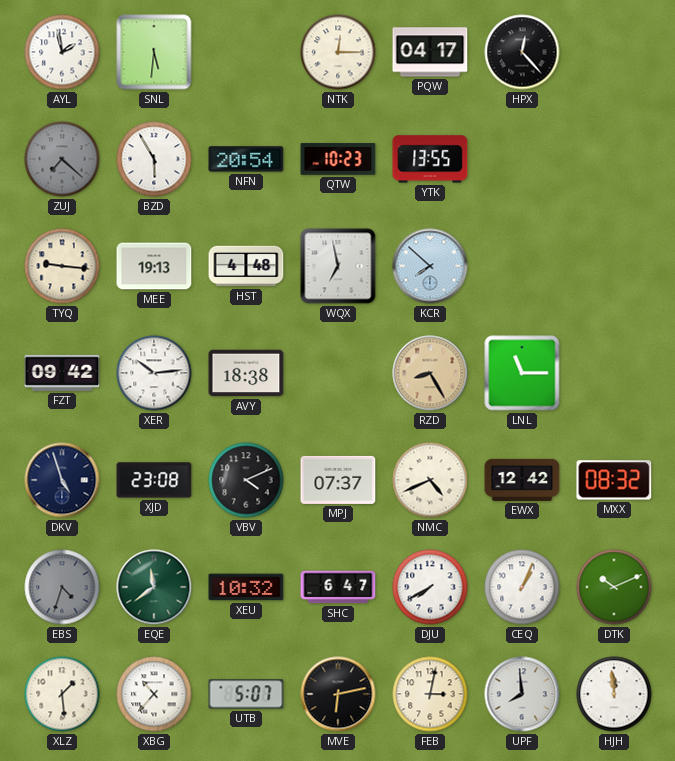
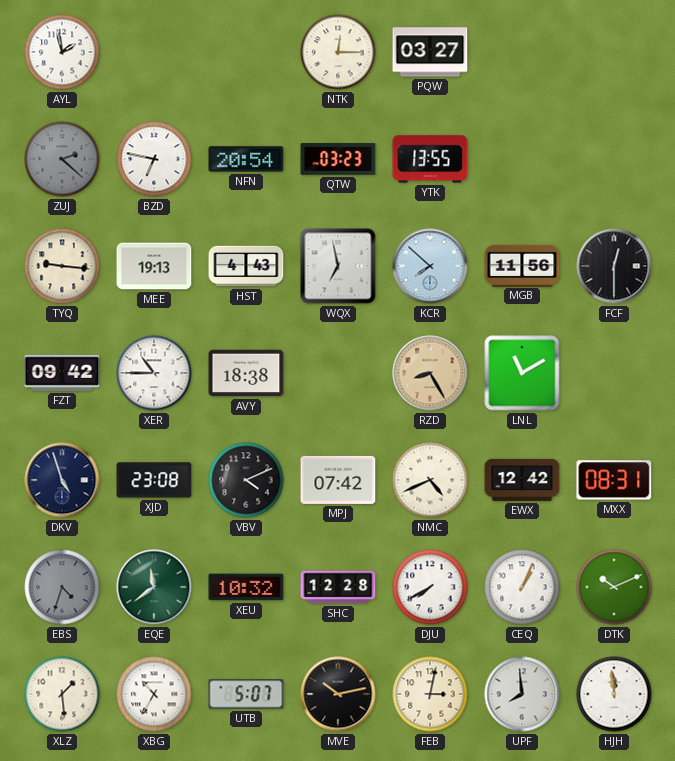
SNL: 5:31 -> none
PQW: 04:17 -> 03:27
HPX: 12:23 -> none
ZUJ: 7:22 -> 2:22
BZD: 5:55 -> 6:47
QTW: 10:23 -> 03:23
HST: 4:48 -> 4:43
MGB: none -> 11:56
FCF: none -> 12:30
XER: 10:14 -> 10:45
LNL: 11:15 -> 11:10
MPJ: 07:37 -> 07:42
MXX: 08:32 -> 08:31
SHC: 6:47 -> 12:28
XBG: 10:37 -> 10:35
MVE: 6:13 -> 10:13
